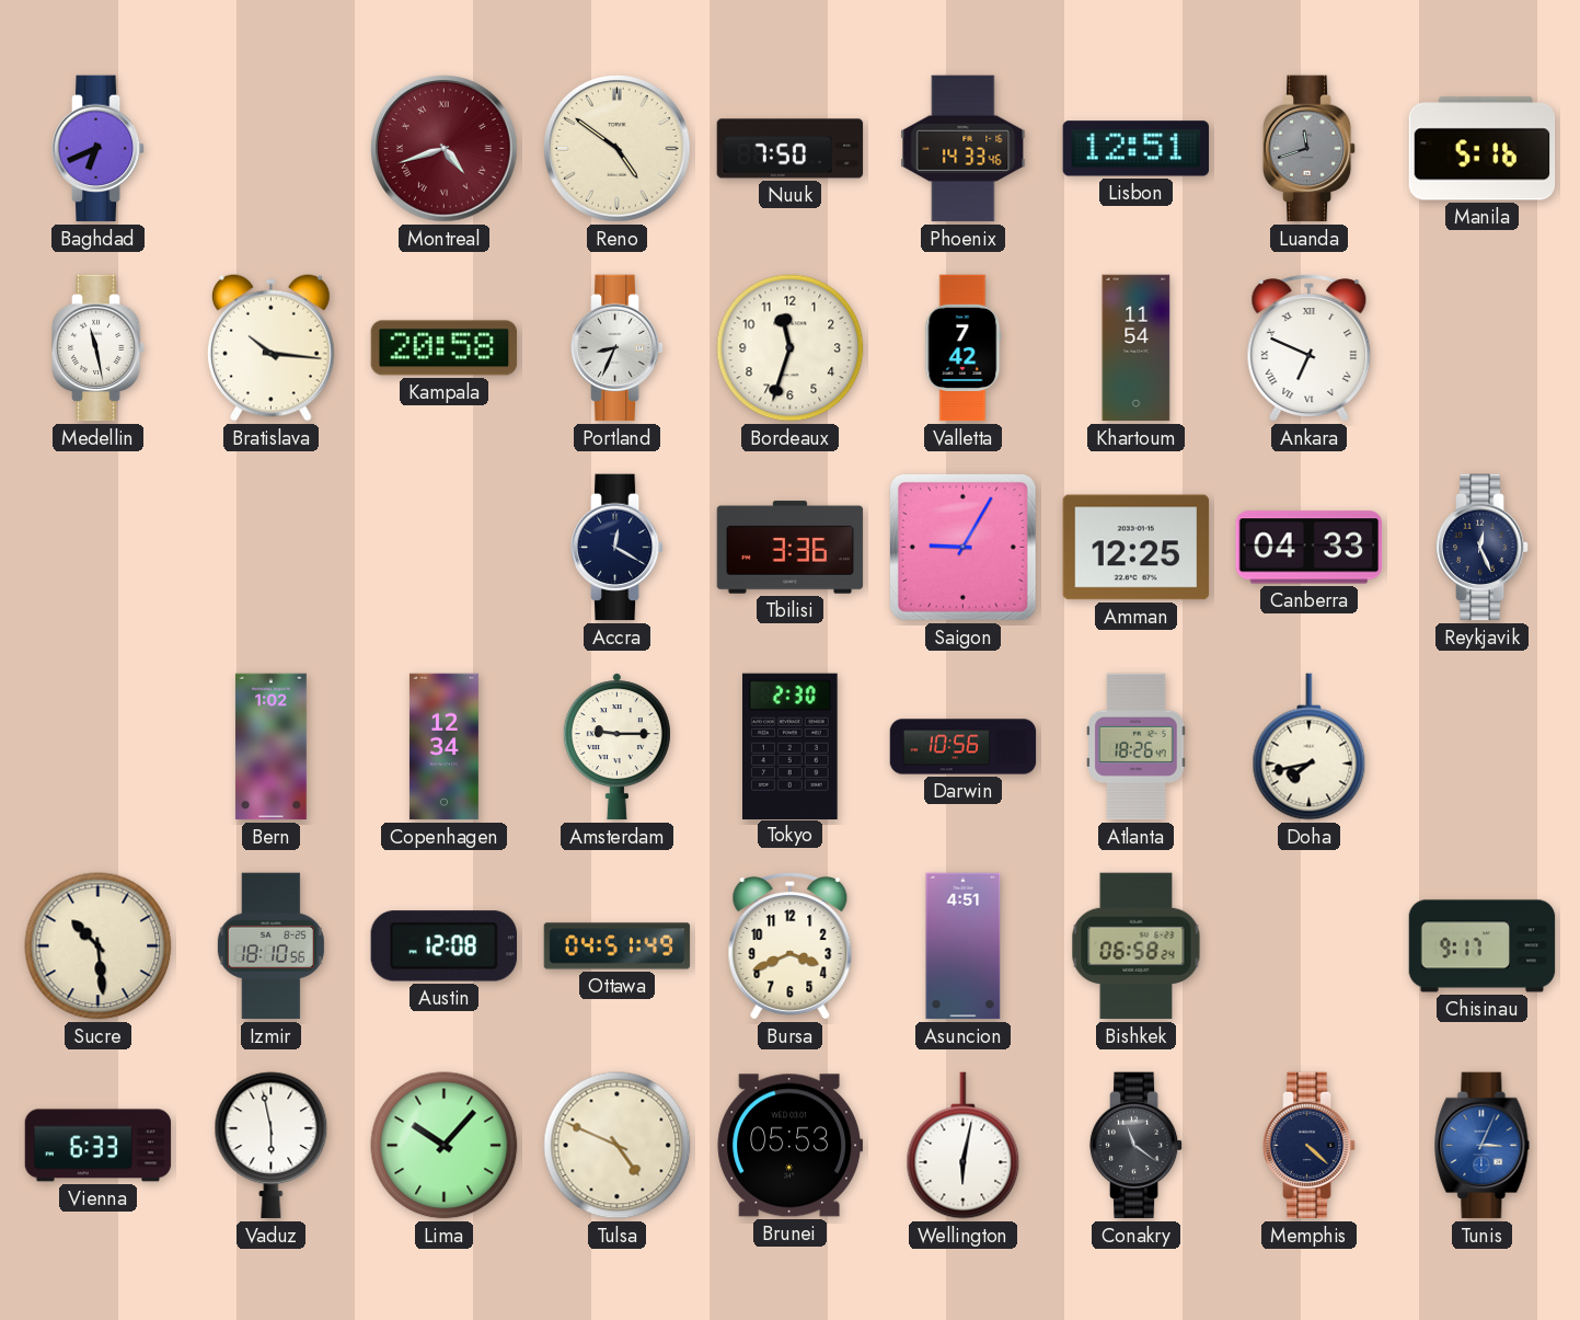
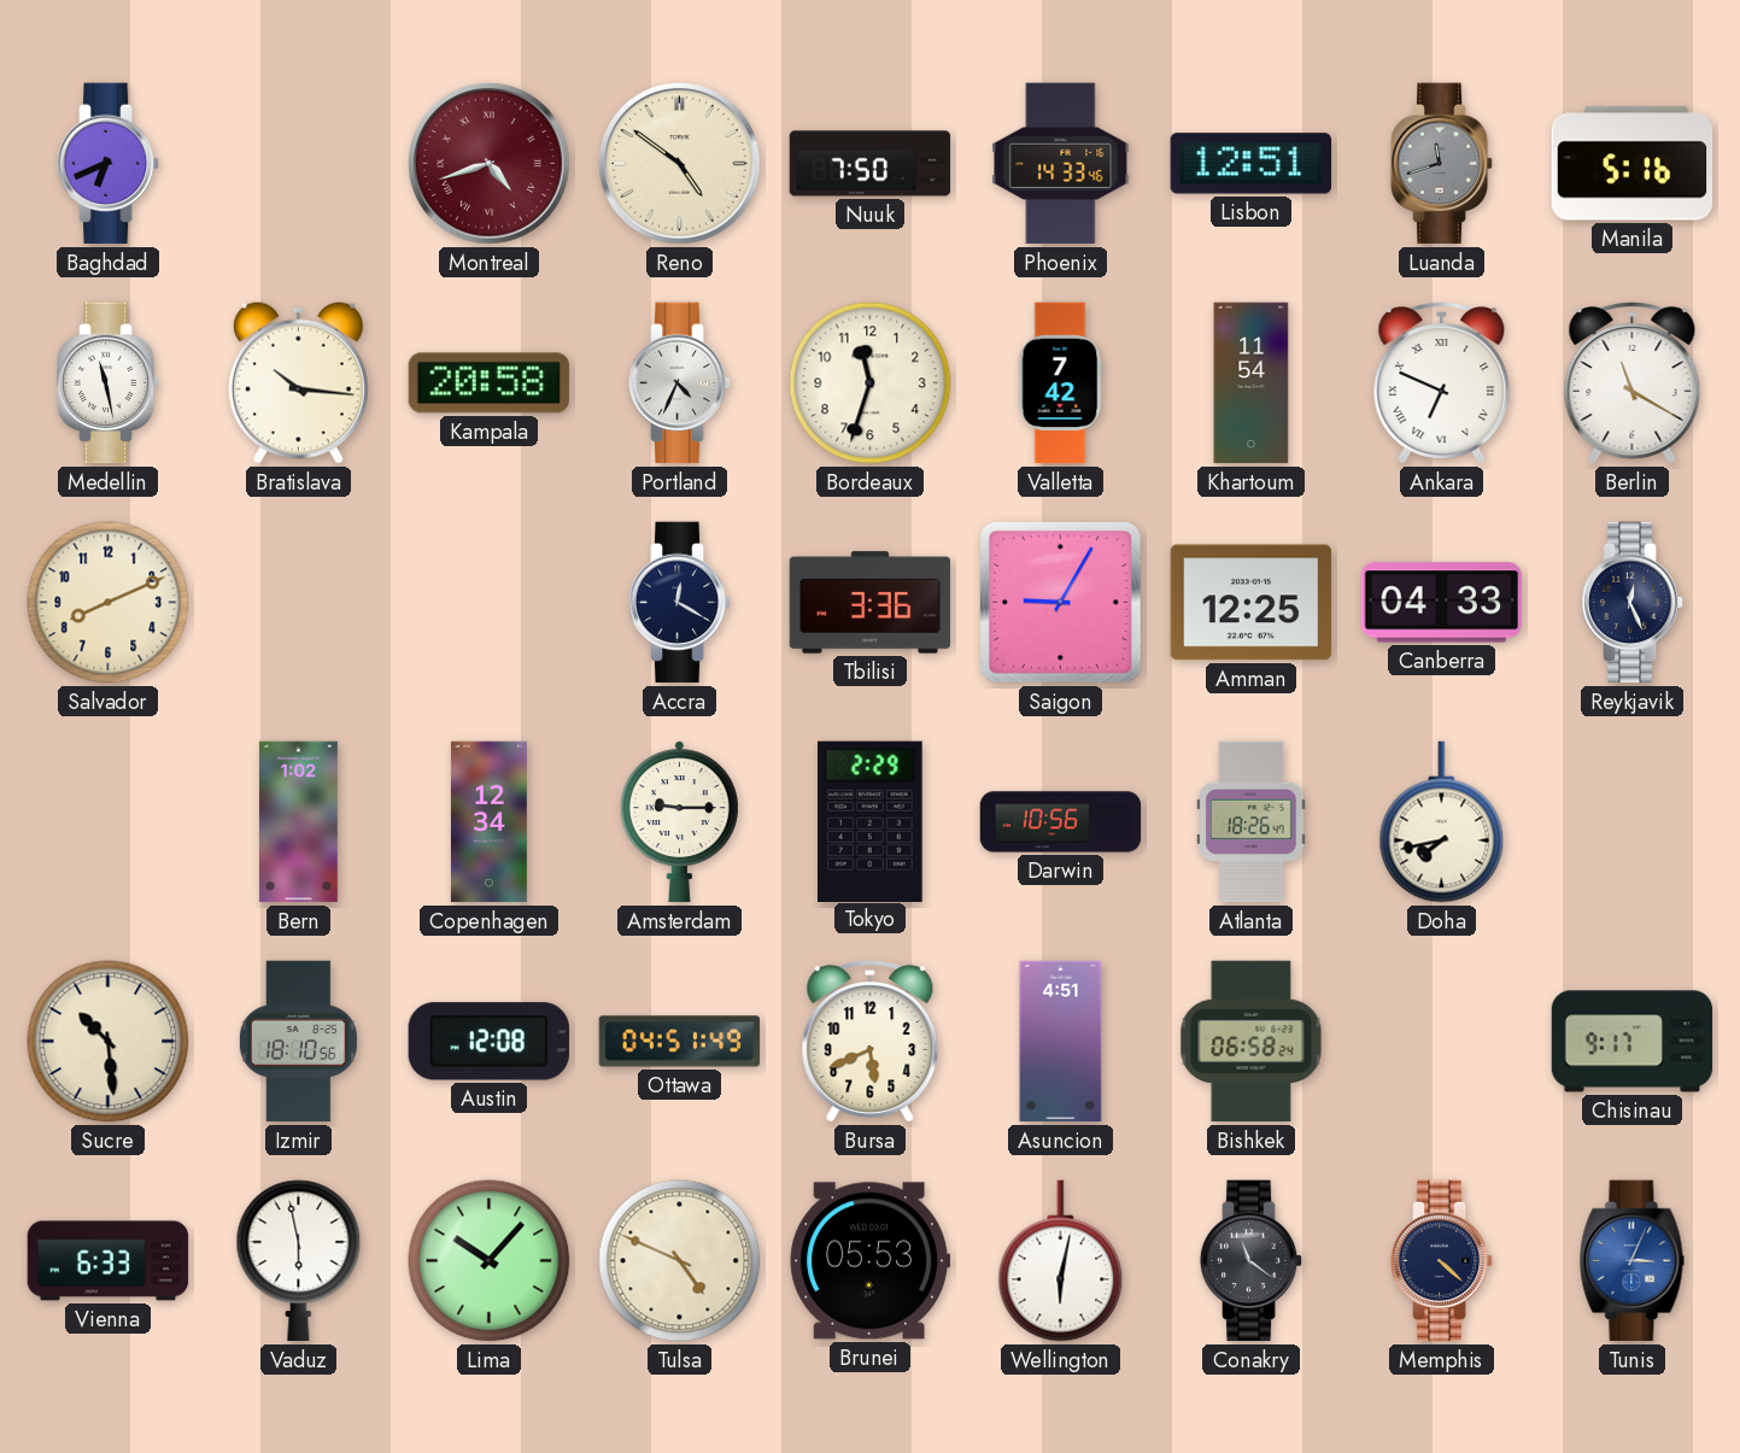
Portland: 8:34 -> 4:34
Berlin: none -> 11:20
Salvador: none -> 8:11
Tokyo: 2:30 -> 2:29
Bursa: 3:41 -> 5:41
